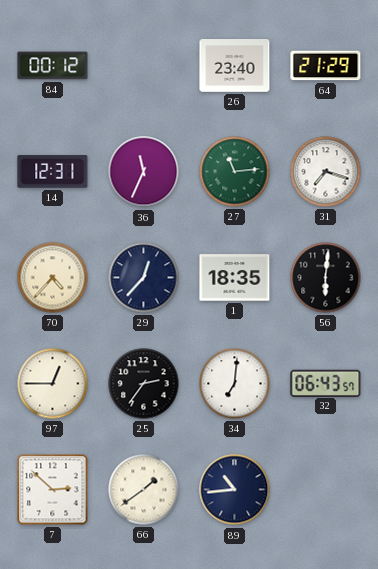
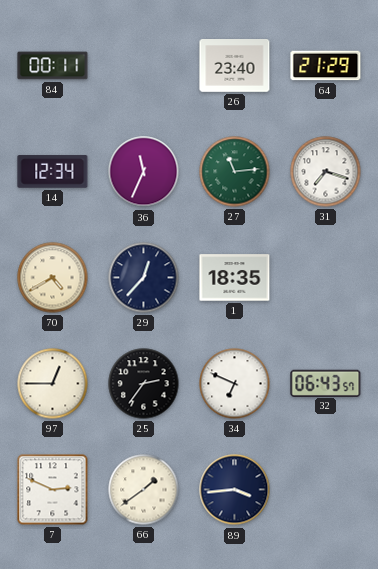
84: 00:12 -> 00:11
14: 12:31 -> 12:34
70: 4:37 -> 4:40
56: 6:01 -> none
34: 7:01 -> 6:49
7: 2:52 -> 2:49
89: 10:44 -> 3:44
